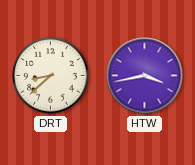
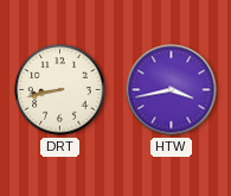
DRT: 8:38 -> 8:43
